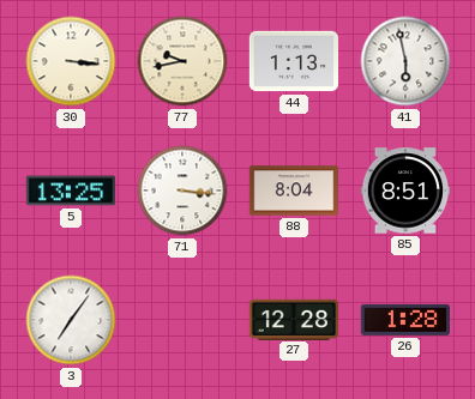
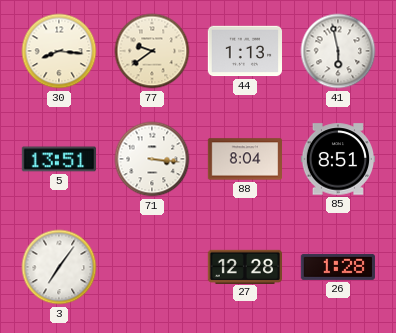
30: 3:16 -> 8:16
77: 9:43 -> 9:39
5: 13:25 -> 13:51
